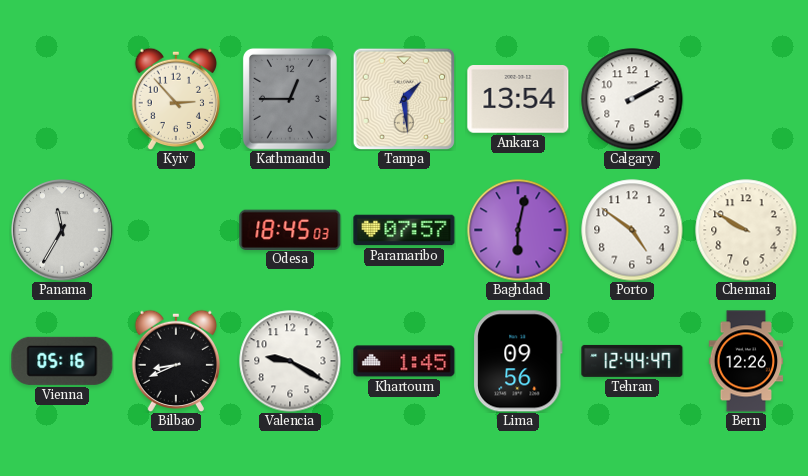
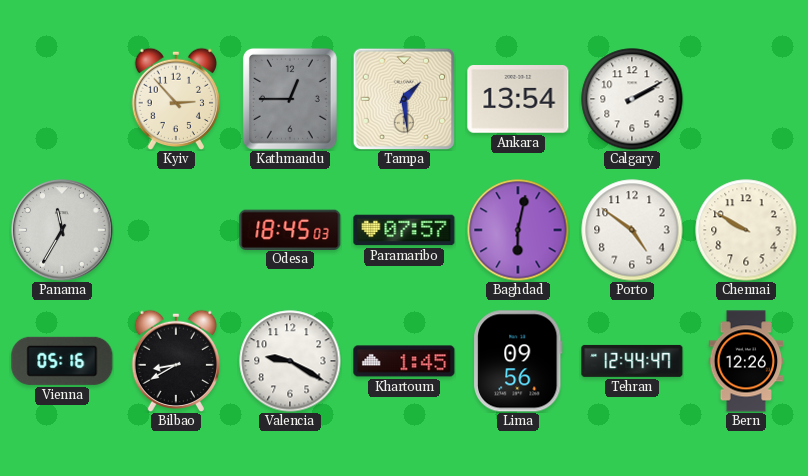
Bilbao: 8:41 -> 8:40
